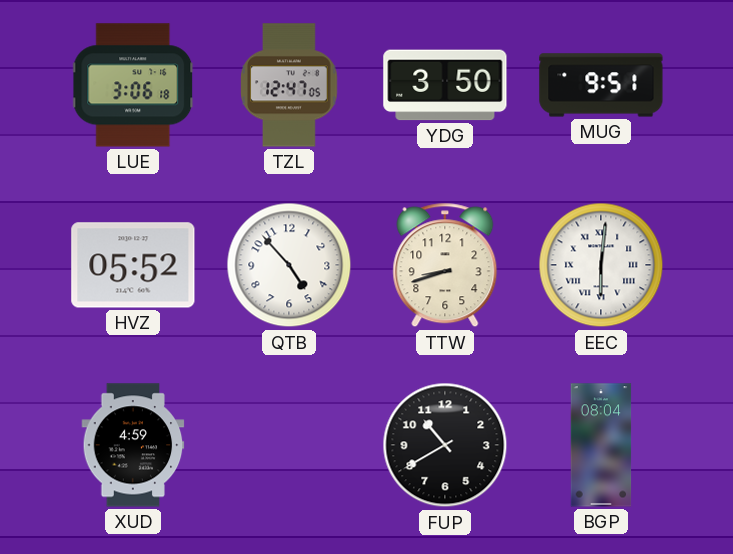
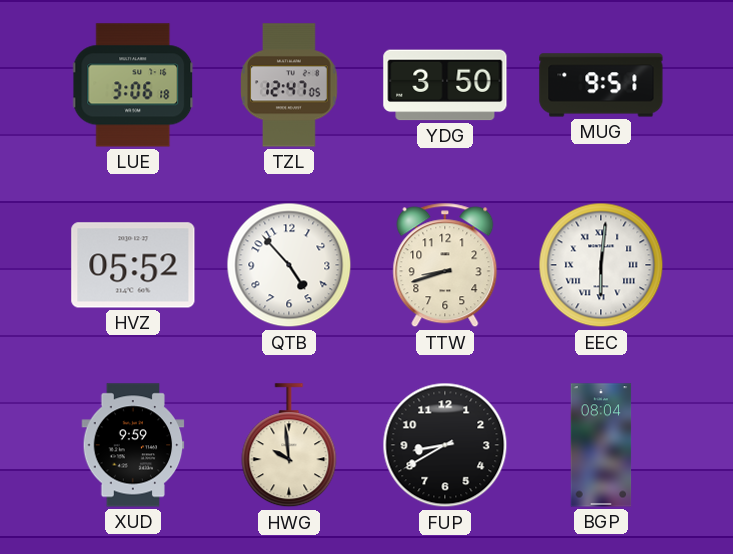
XUD: 4:59 -> 9:59
HWG: none -> 9:59
FUP: 10:40 -> 8:40
